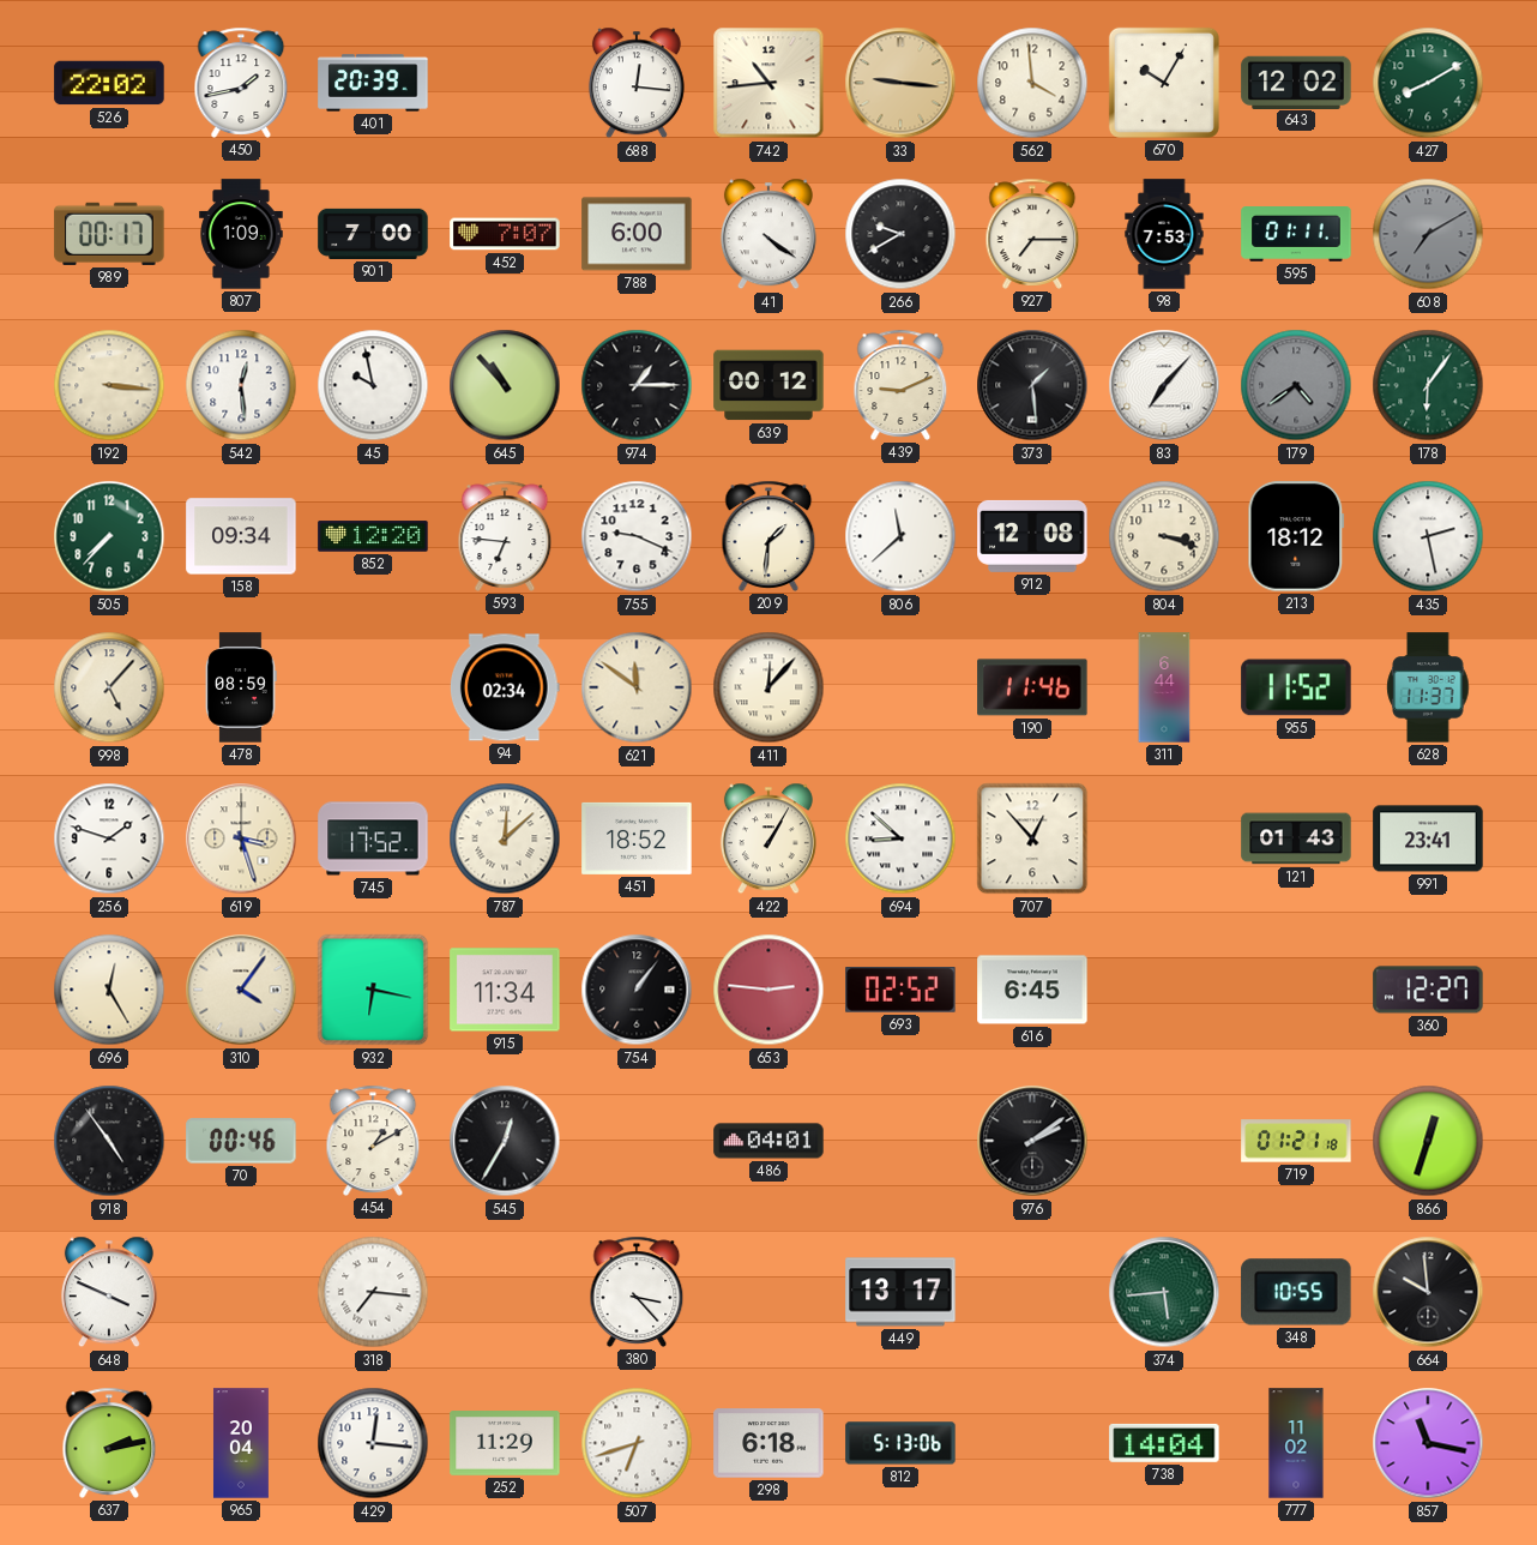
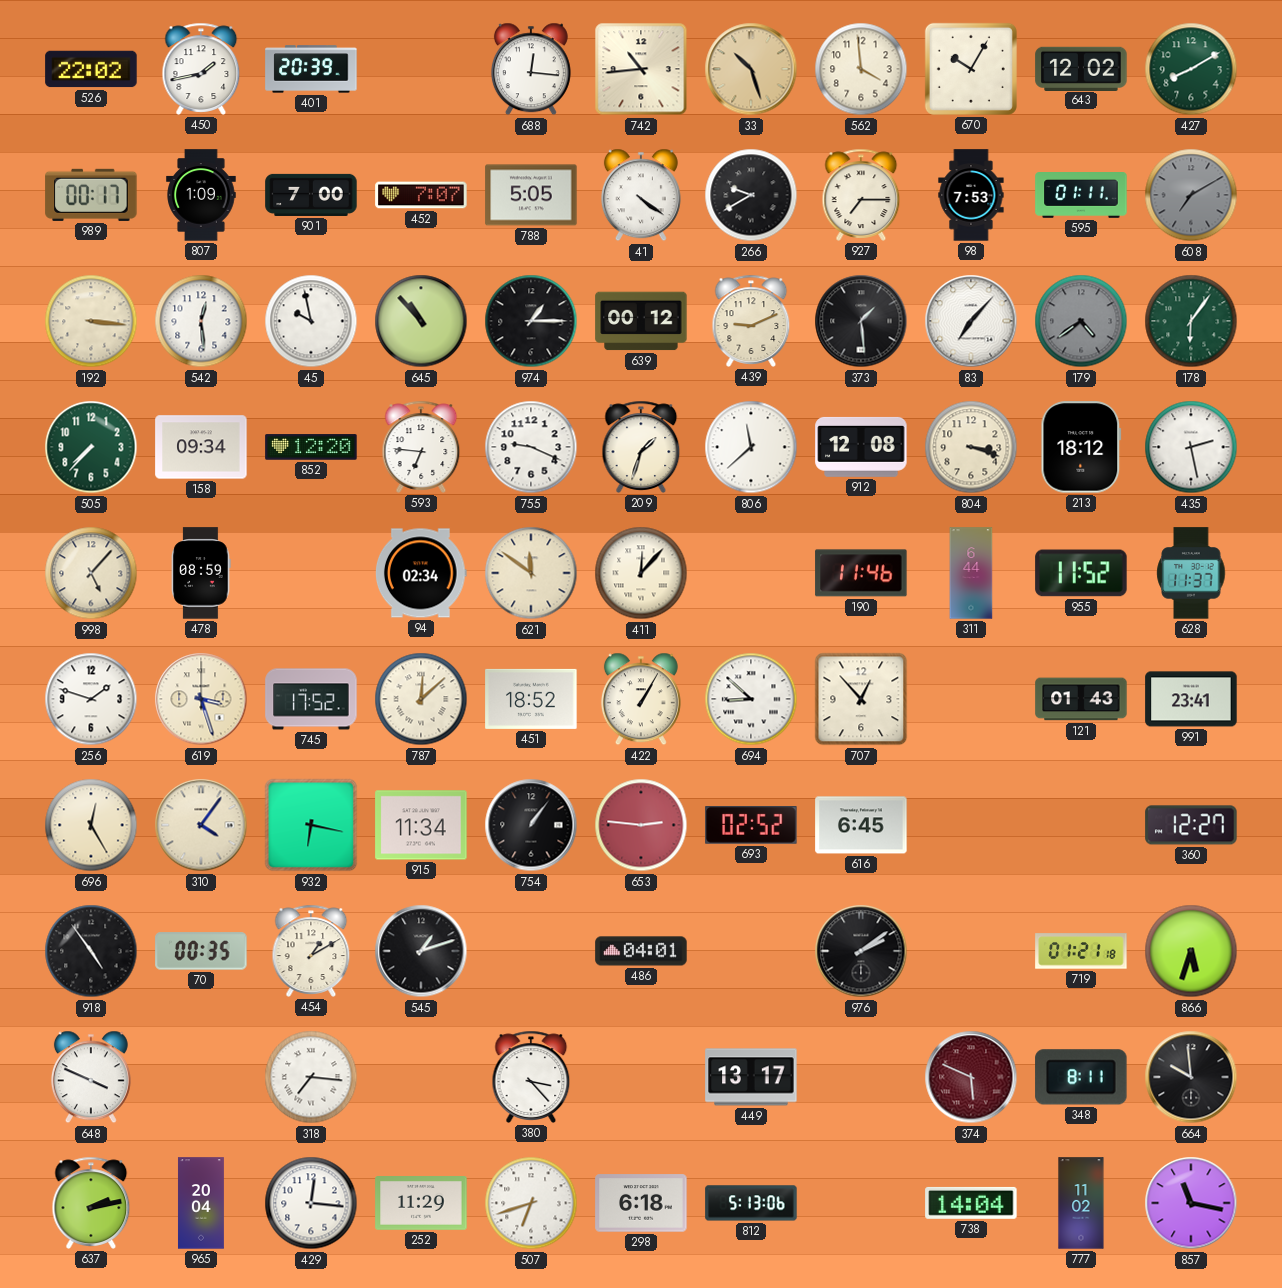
33: 9:16 -> 10:27
788: 6:00 -> 5:05
209: 1:31 -> 1:33
70: 00:46 -> 00:35
545: 12:35 -> 1:12
866: 12:33 -> 5:33
374: 5:44 -> 5:49
374 dial: green -> burgundy
348: 10:55 -> 8:11
